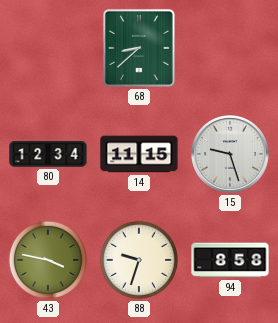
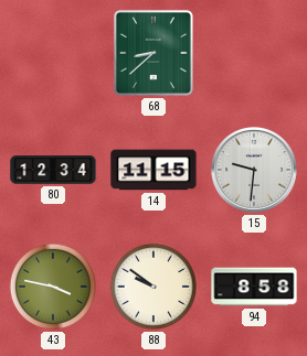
15: 9:27 -> 9:31
88: 9:33 -> 9:51
